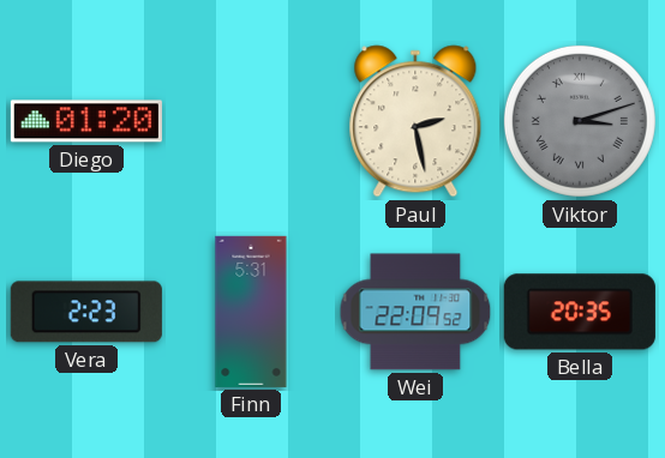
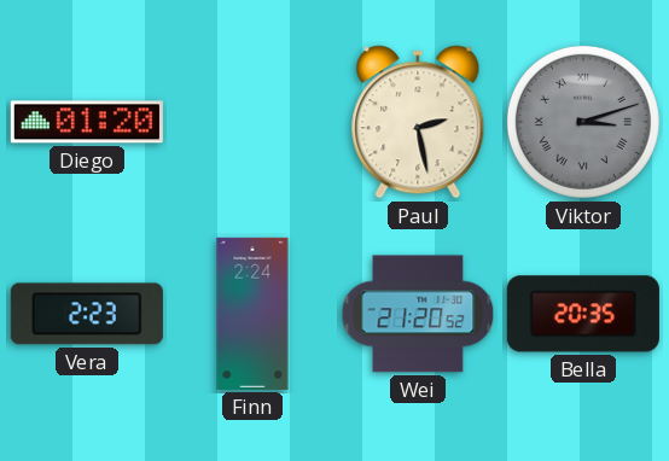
Finn: 5:31 -> 2:24
Wei: 22:09 -> 21:20
